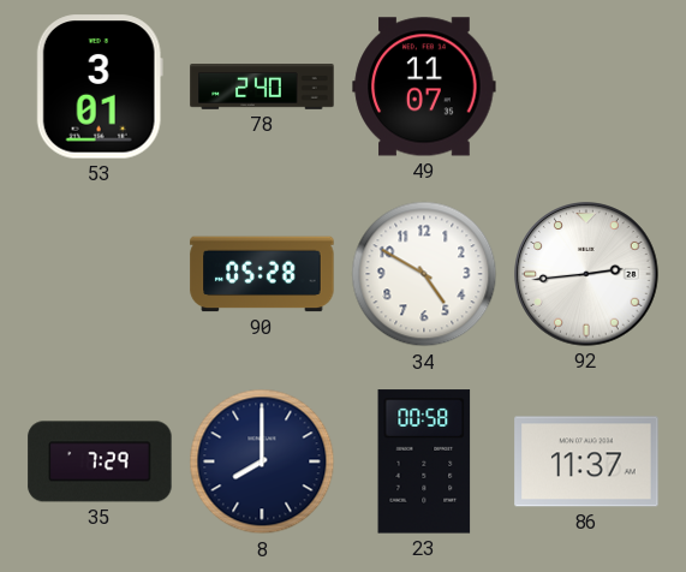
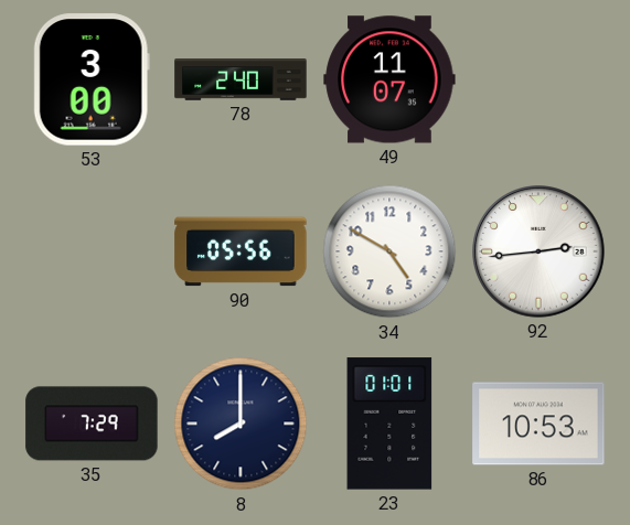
53: 3:01 -> 3:00
90: 05:28 -> 05:56
23: 00:58 -> 01:01
86: 11:37 -> 10:53
